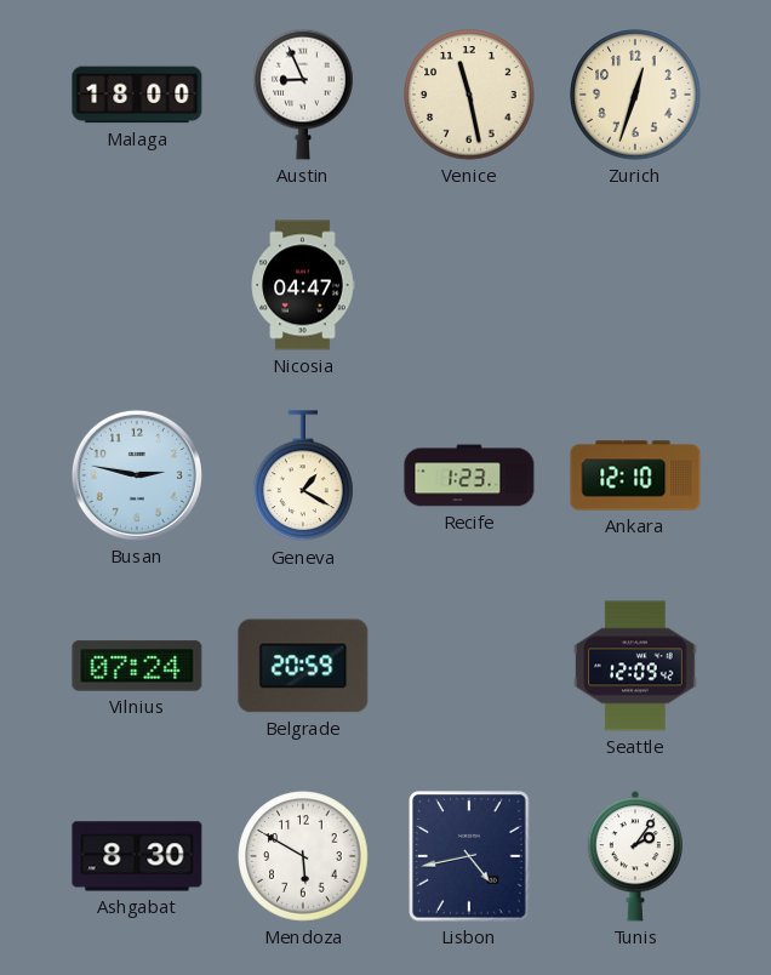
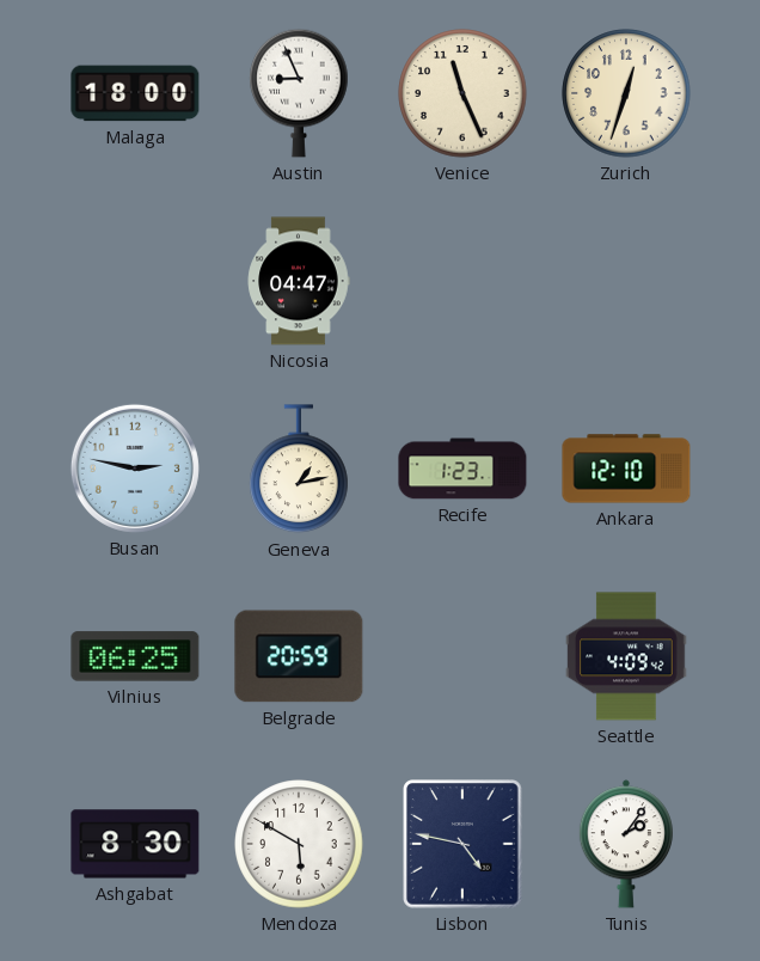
Venice: 11:28 -> 11:26
Geneva: 1:20 -> 1:13
Vilnius: 07:24 -> 06:25
Seattle: 12:09 -> 4:09
Lisbon: 4:43 -> 4:47
